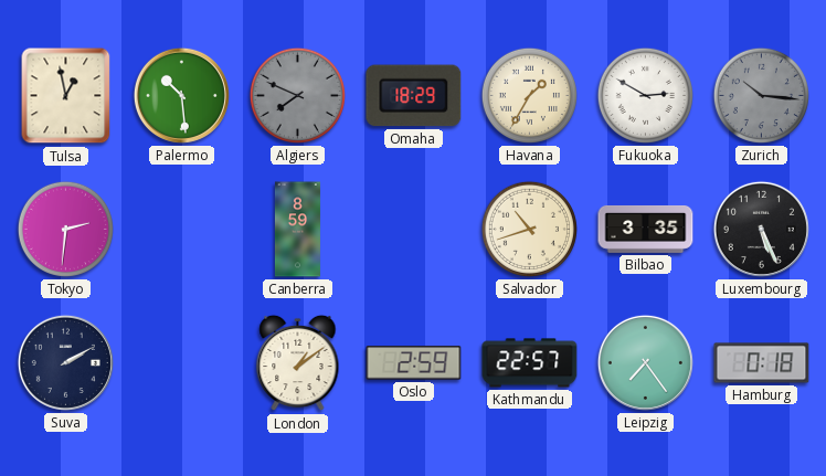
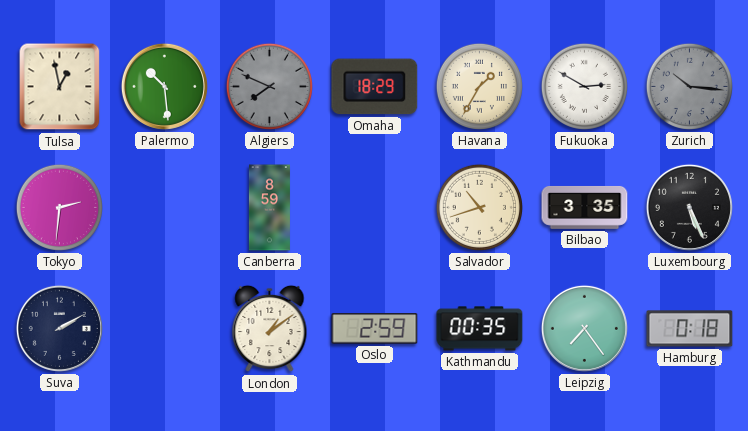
Kathmandu: 22:57 -> 00:35
